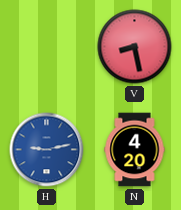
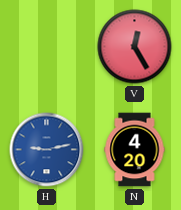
V: 8:28 -> 12:25
